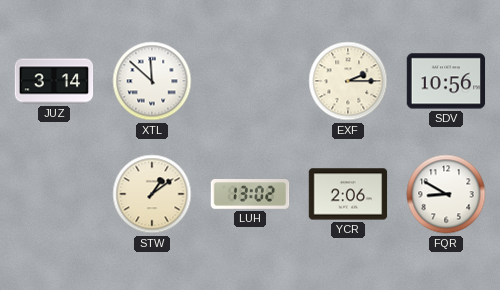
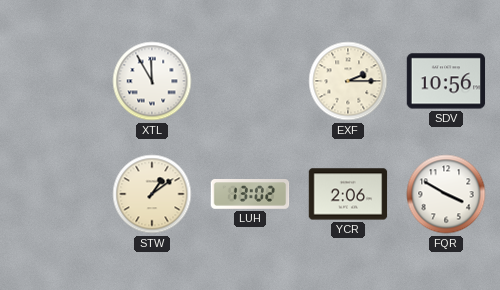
JUZ: 3:14 -> none
XTL: 11:52 -> 11:55
FQR: 8:50 -> 3:50
